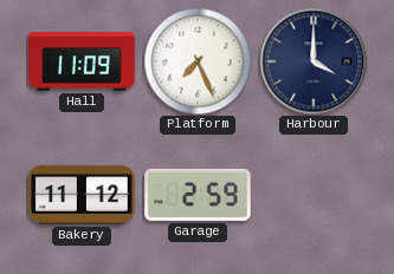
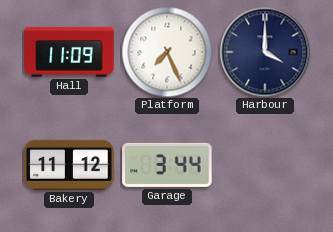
Garage: 2:59 -> 3:44
